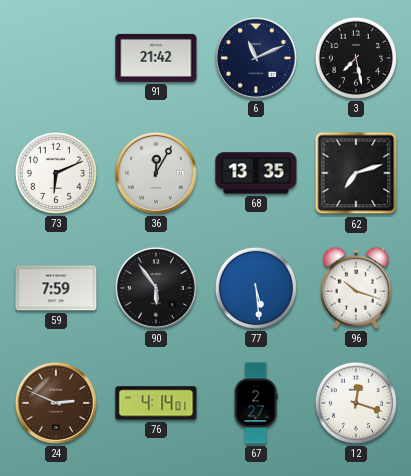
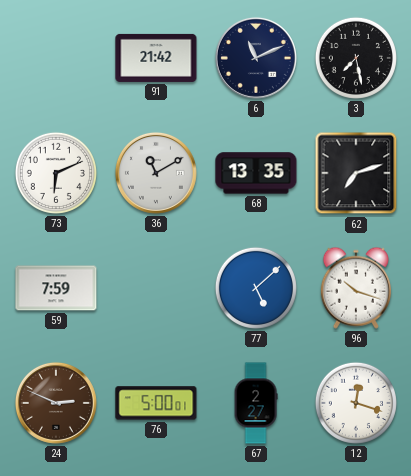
36: 12:05 -> 11:10
90: 5:54 -> none
77: 5:29 -> 5:08
76: 4:14 -> 5:00
